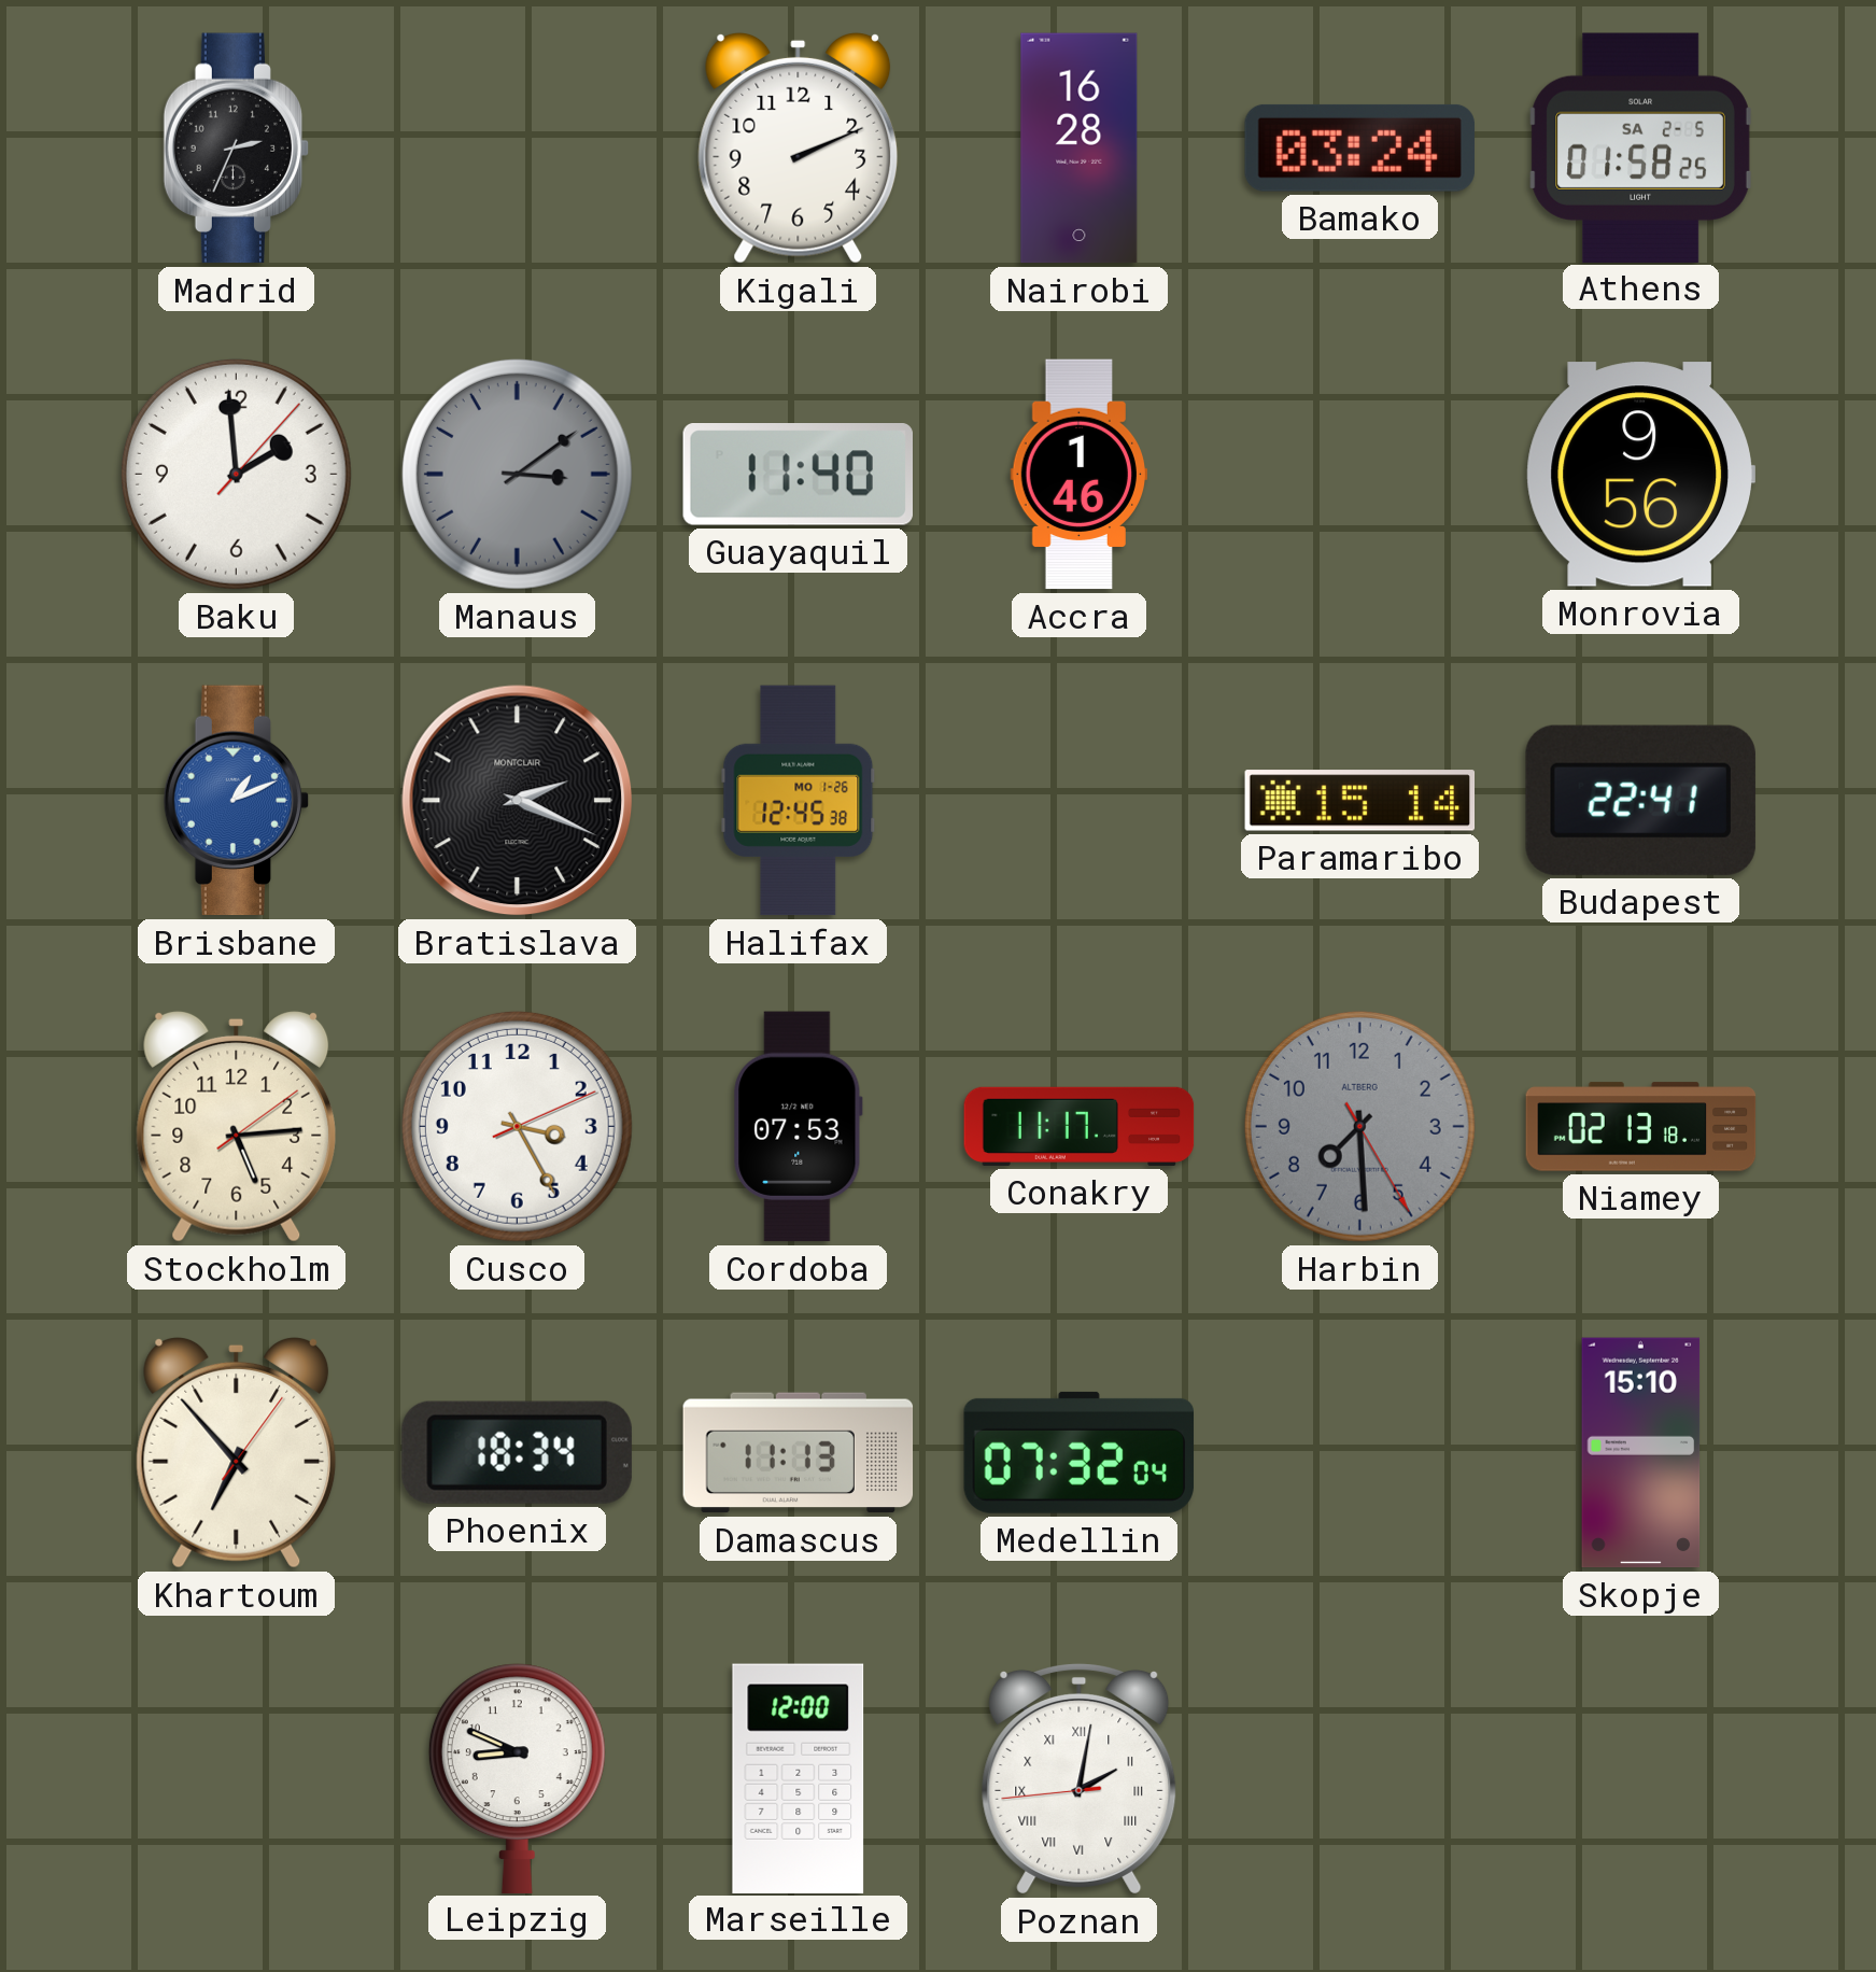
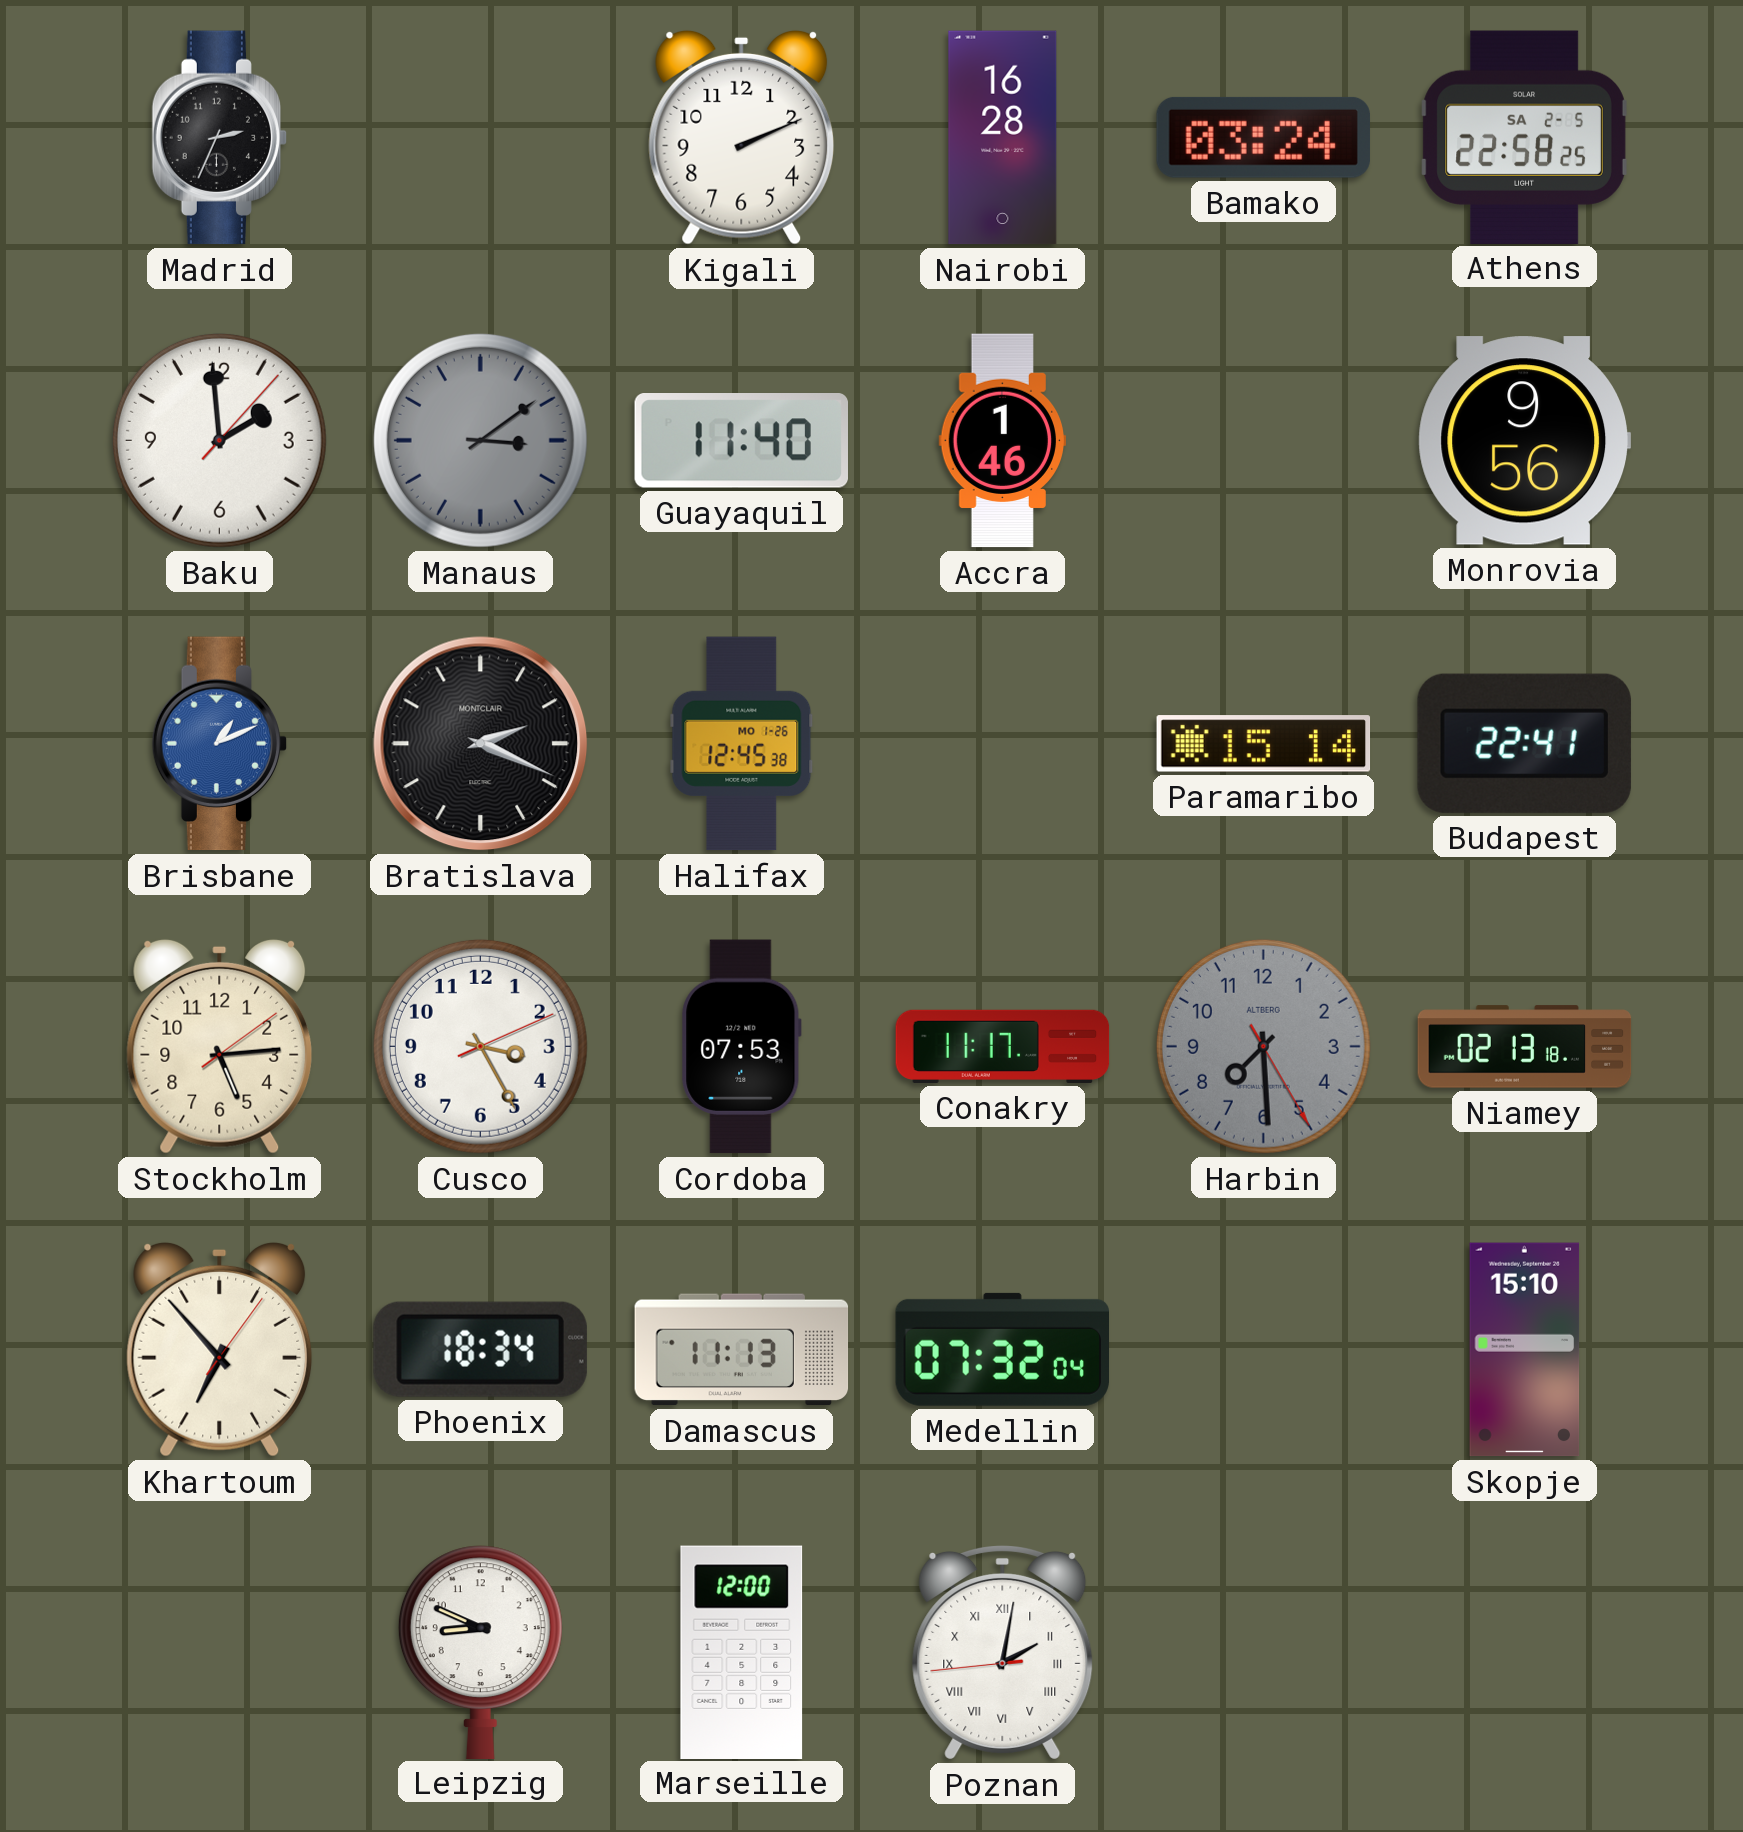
Athens: 01:58 -> 22:58
